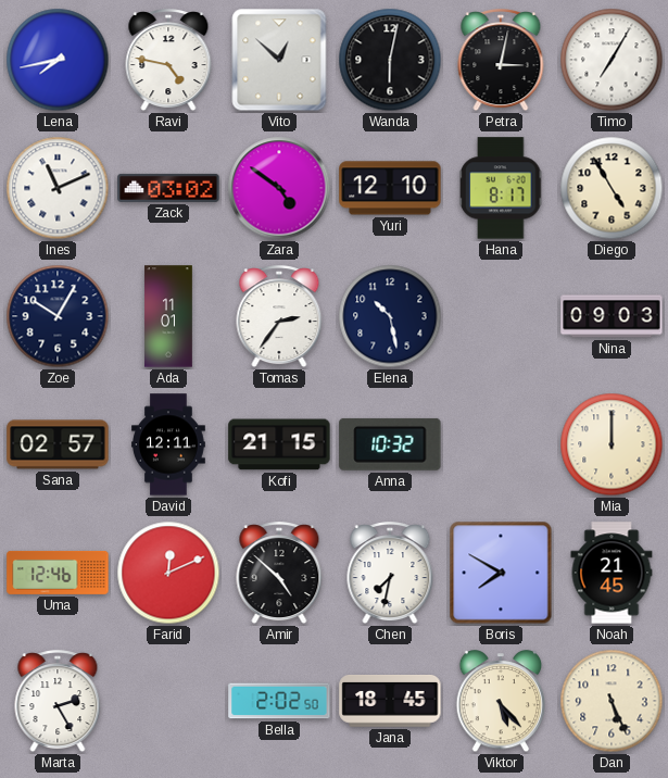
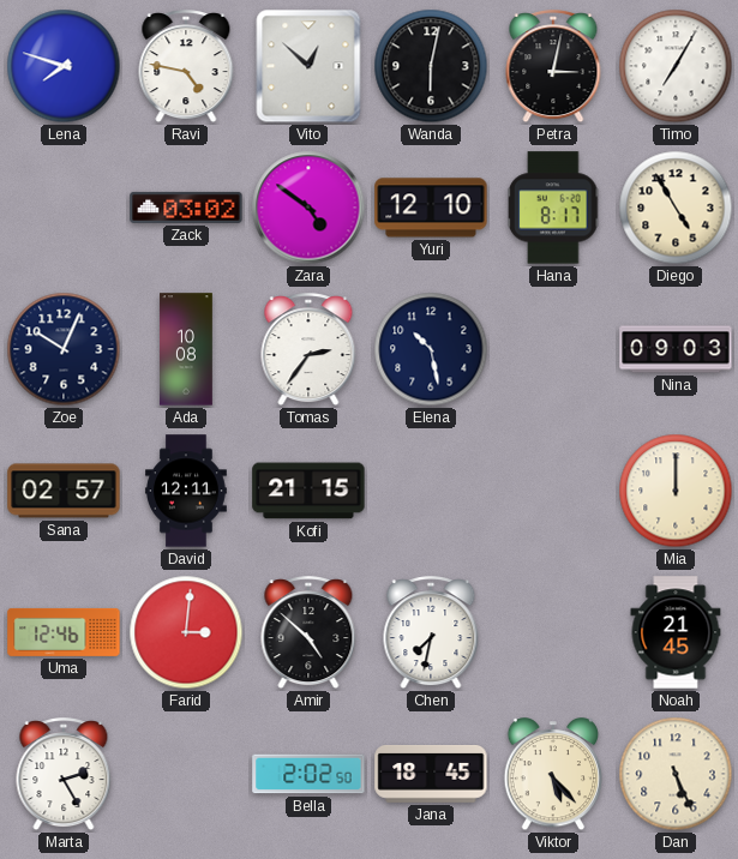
Lena: 7:43 -> 7:48
Ines: 11:11 -> none
Zoe: 10:05 -> 10:04
Ada: 11:01 -> 10:08
Anna: 10:32 -> none
Farid: 12:11 -> 3:01
Boris: 7:50 -> none
